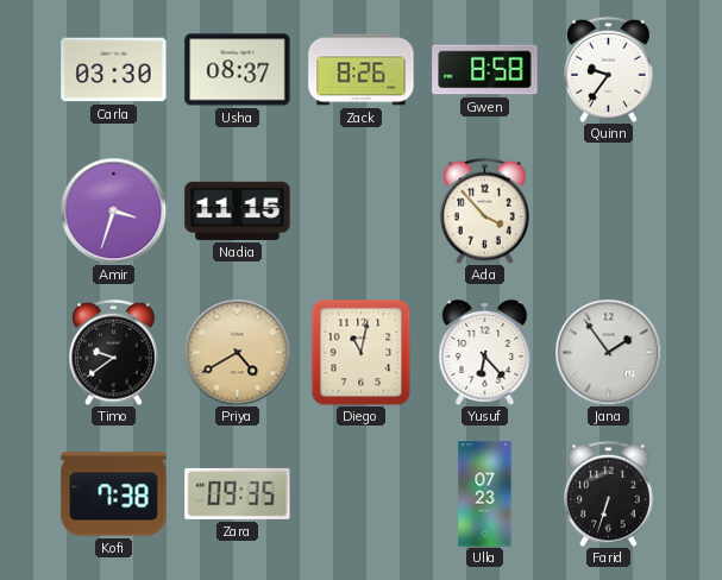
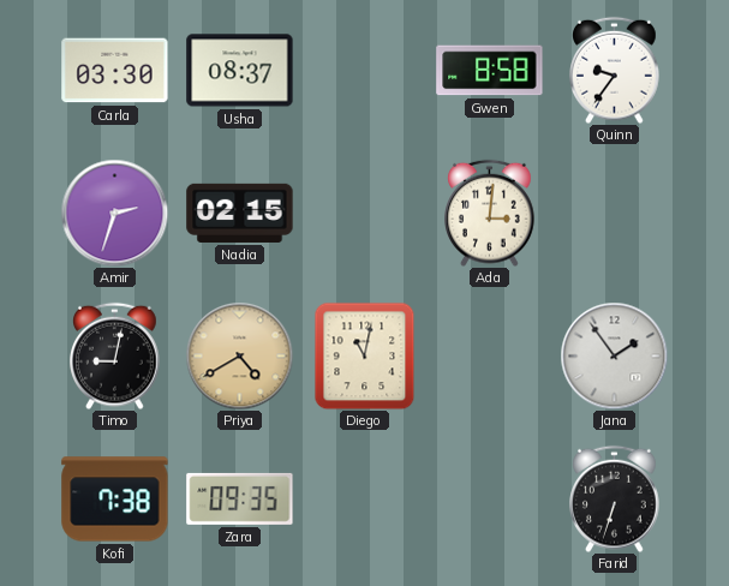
Zack: 8:26 -> none
Amir: 3:33 -> 2:33
Nadia: 11:15 -> 02:15
Ada: 3:53 -> 3:01
Timo: 9:39 -> 9:02
Yusuf: 6:23 -> none
Ulla: 07:23 -> none
